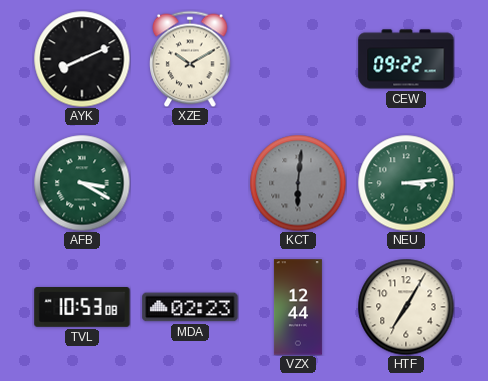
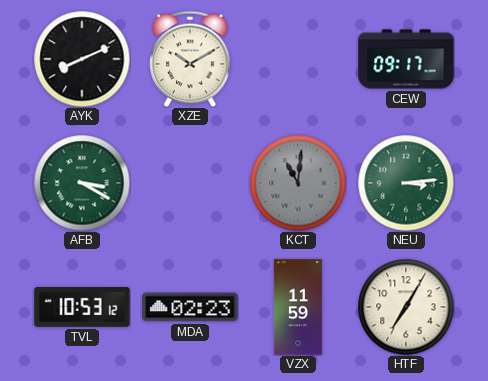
CEW: 09:22 -> 09:17
KCT: 6:01 -> 11:01
TVL: 10:53:08 -> 10:53:12
VZX: 12:44 -> 11:59
